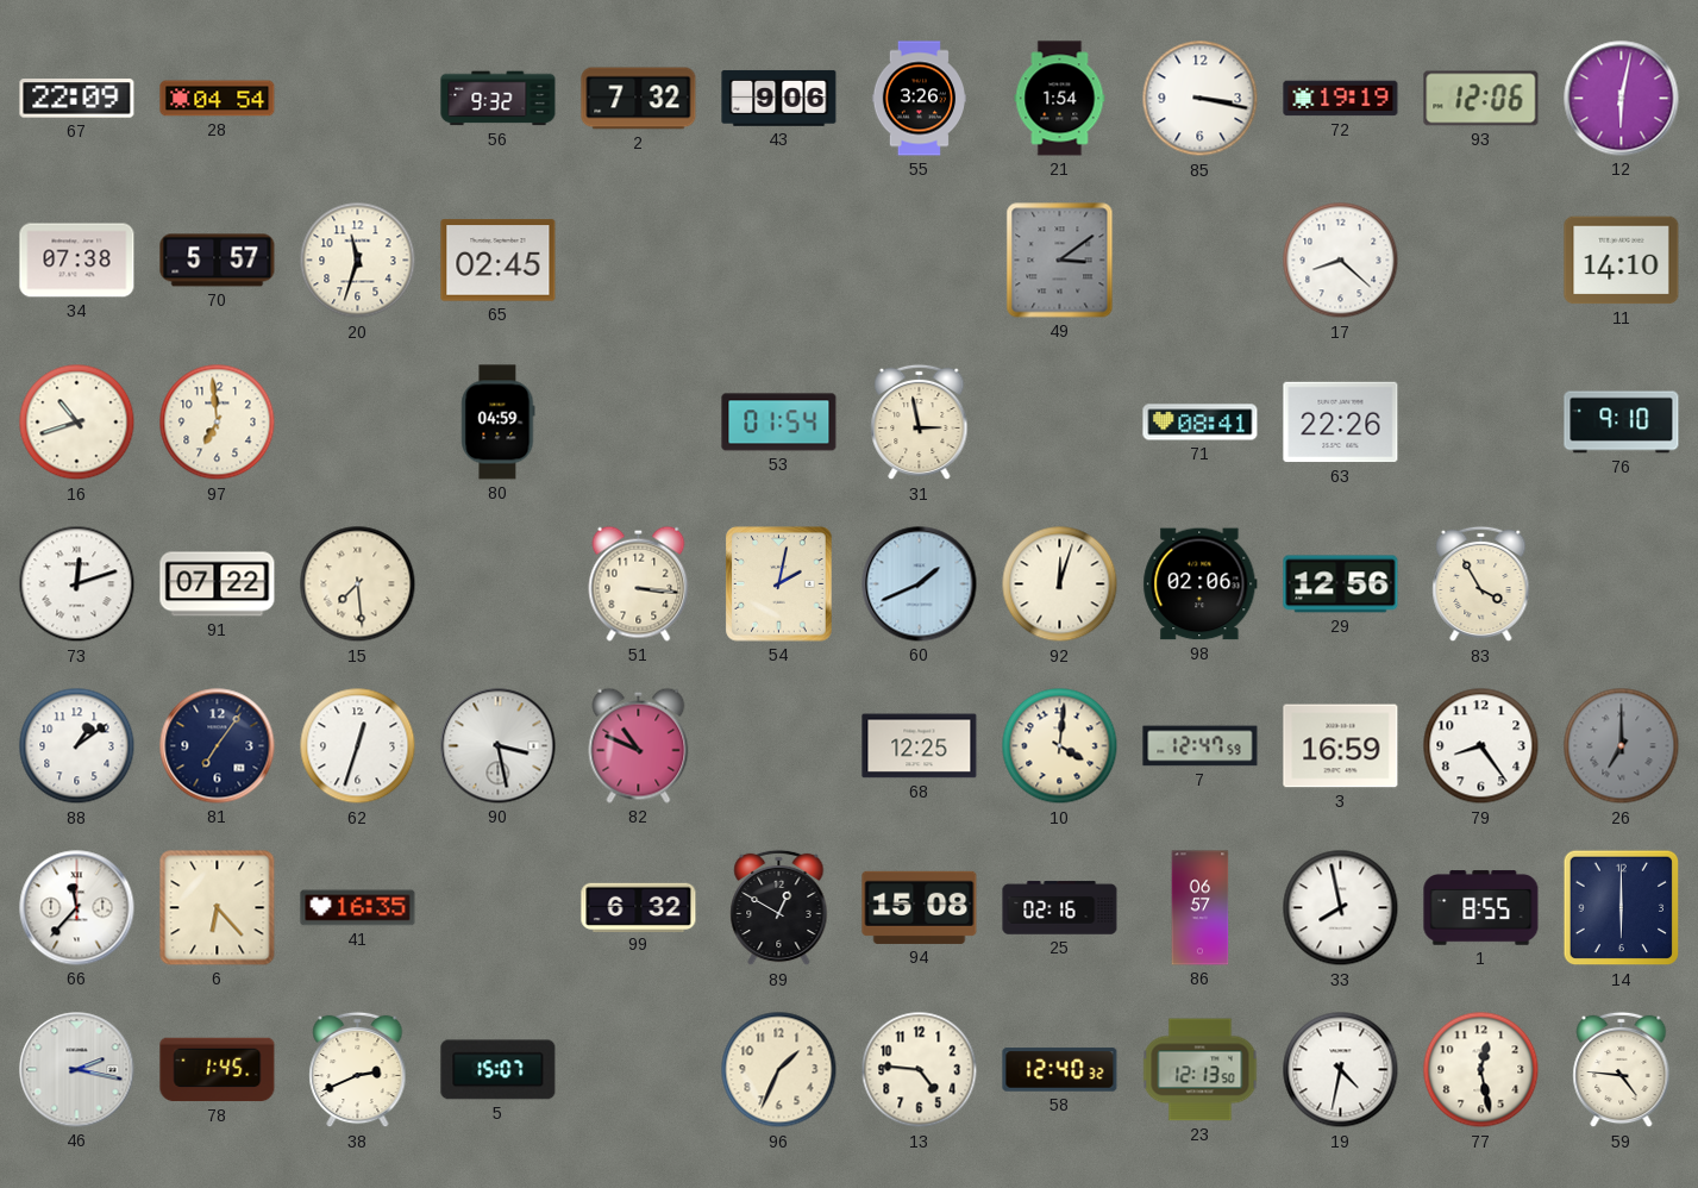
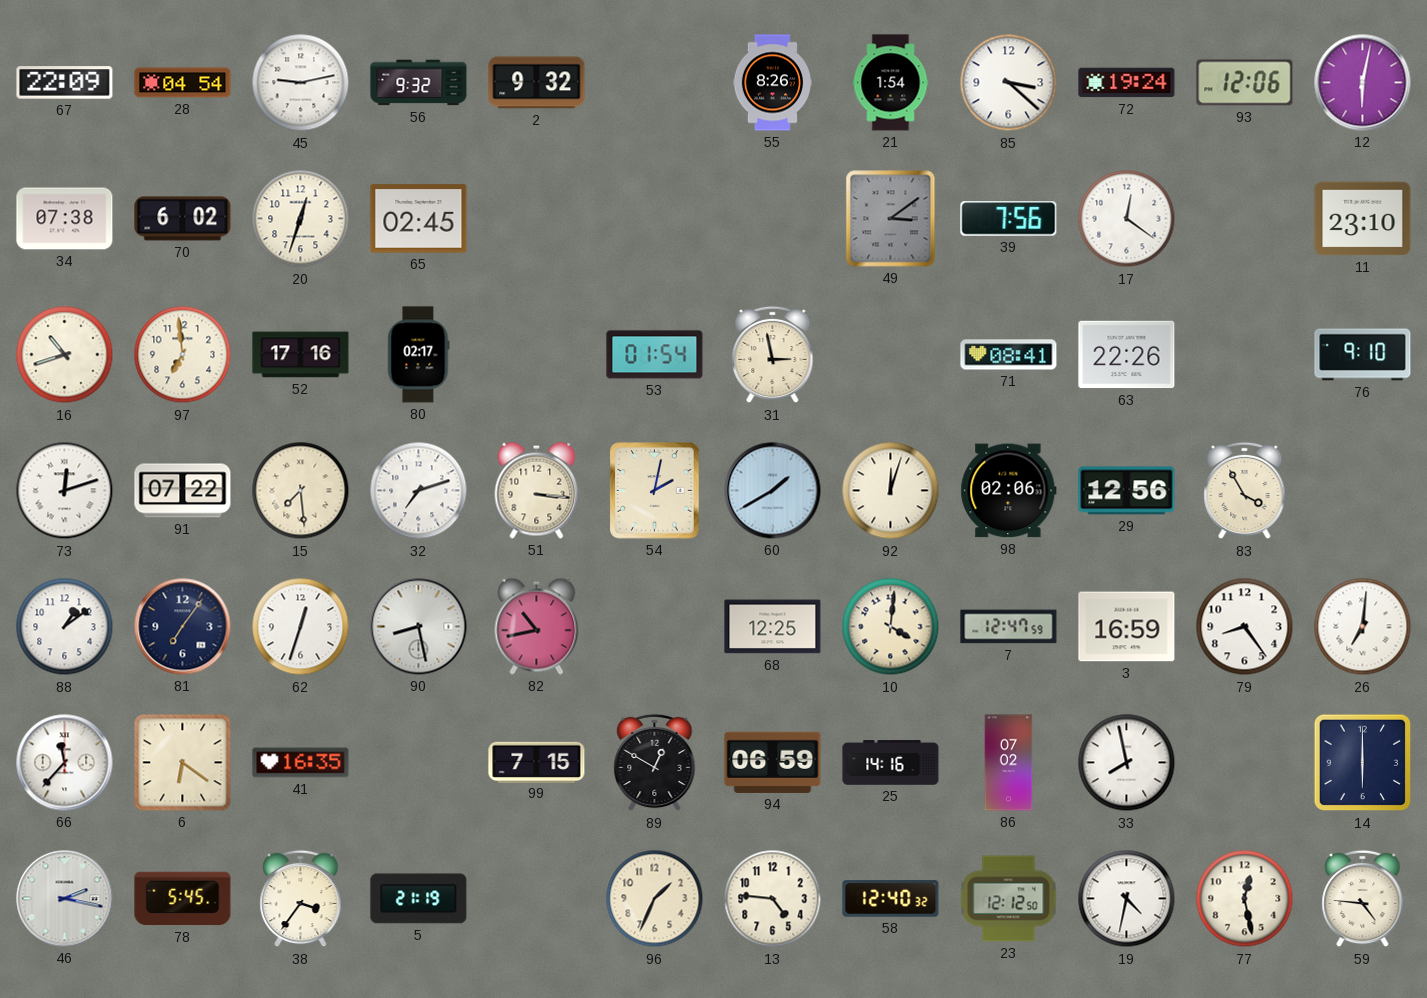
45: none -> 9:13
2: 7:32 -> 9:32
43: 9:06 -> none
55: 3:26 -> 8:26
85: 3:17 -> 3:22
72: 19:19 -> 19:24
70: 5:57 -> 6:02
20: 11:33 -> 12:33
39: none -> 7:56
17: 8:22 -> 12:21
11: 14:10 -> 23:10
52: none -> 17:16
80: 04:59 -> 02:17
32: none -> 7:12
60: 1:41 -> 1:40
90: 3:28 -> 8:28
82: 10:49 -> 10:43
26: 7:00 -> 7:01
26 dial: grey -> white
6: 6:23 -> 6:21
99: 6:32 -> 7:15
94: 15:08 -> 06:59
25: 02:16 -> 14:16
86: 06:57 -> 07:02
1: 8:55 -> none
78: 1:45 -> 5:45
38: 2:41 -> 3:36
5: 15:07 -> 21:19
23: 12:13 -> 12:12
